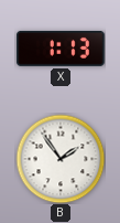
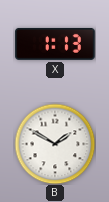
B: 1:54 -> 1:50
